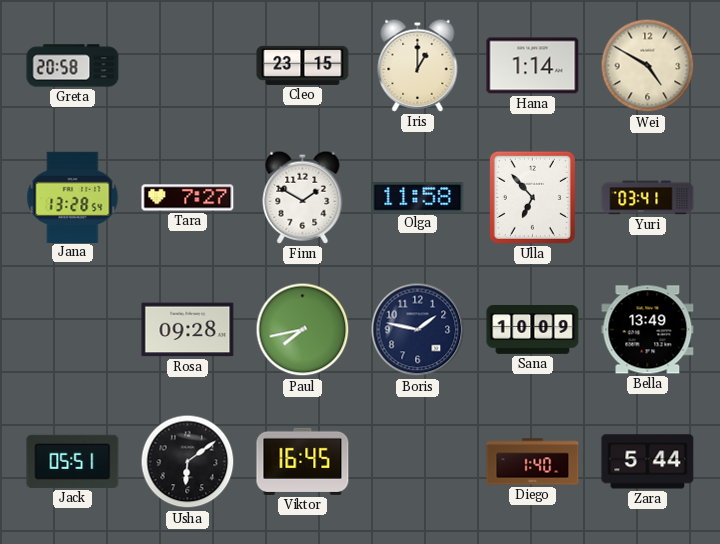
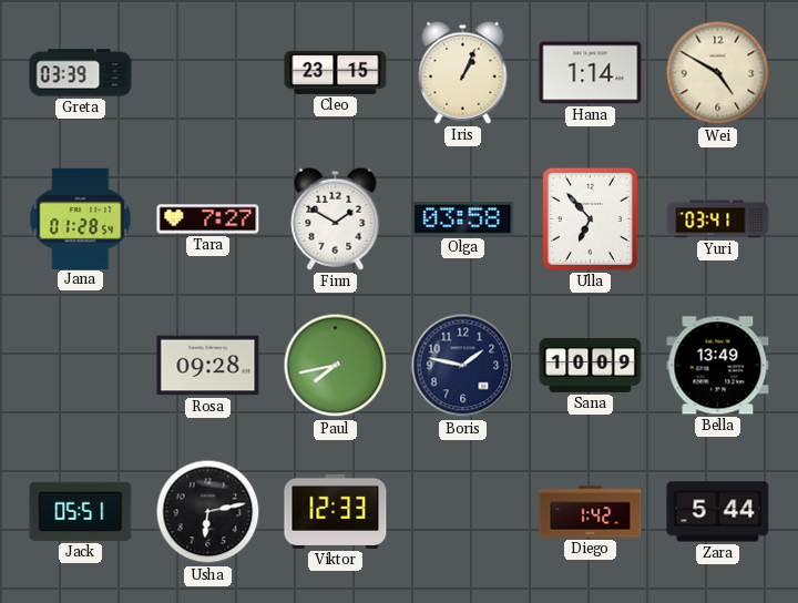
Greta: 20:58 -> 03:39
Iris: 1:00 -> 1:04
Jana: 13:28 -> 01:28
Olga: 11:58 -> 03:58
Usha: 6:09 -> 6:13
Viktor: 16:45 -> 12:33
Diego: 1:40 -> 1:42
